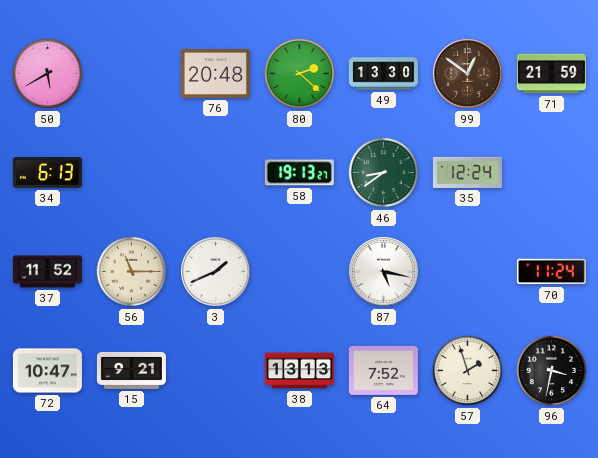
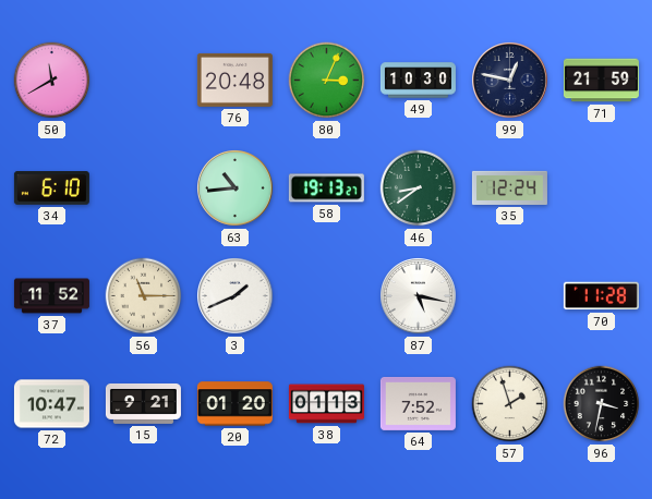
50: 5:40 -> 11:40
80: 2:22 -> 3:04
49: 13:30 -> 10:30
99: 12:51 -> 12:47
99 dial: brown -> navy
34: 6:13 -> 6:10
63: none -> 10:44
70: 11:24 -> 11:28
20: none -> 01:20
38: 13:13 -> 01:13
